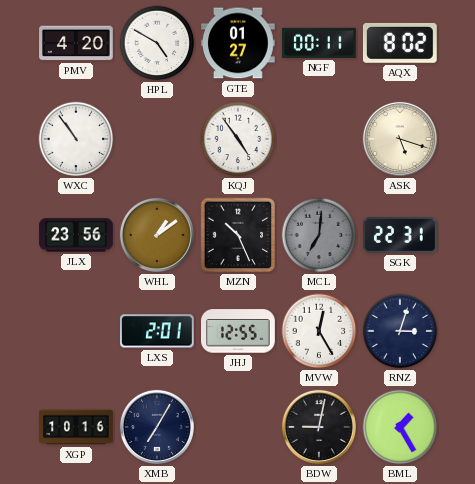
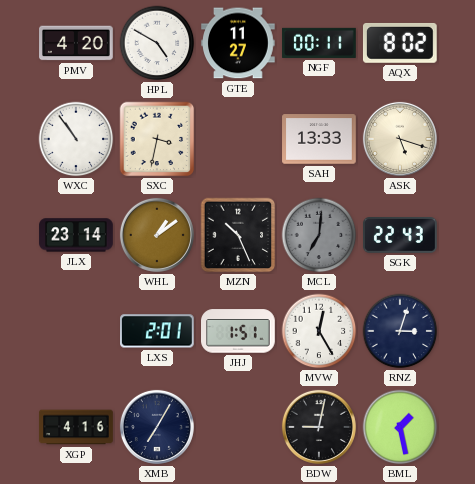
GTE: 01:27 -> 11:27
SXC: none -> 3:32
KQJ: 4:54 -> none
SAH: none -> 13:33
JLX: 23:56 -> 23:14
SGK: 22:31 -> 22:43
JHJ: 12:55 -> 1:51
XGP: 10:16 -> 4:16
BML: 1:25 -> 1:28
